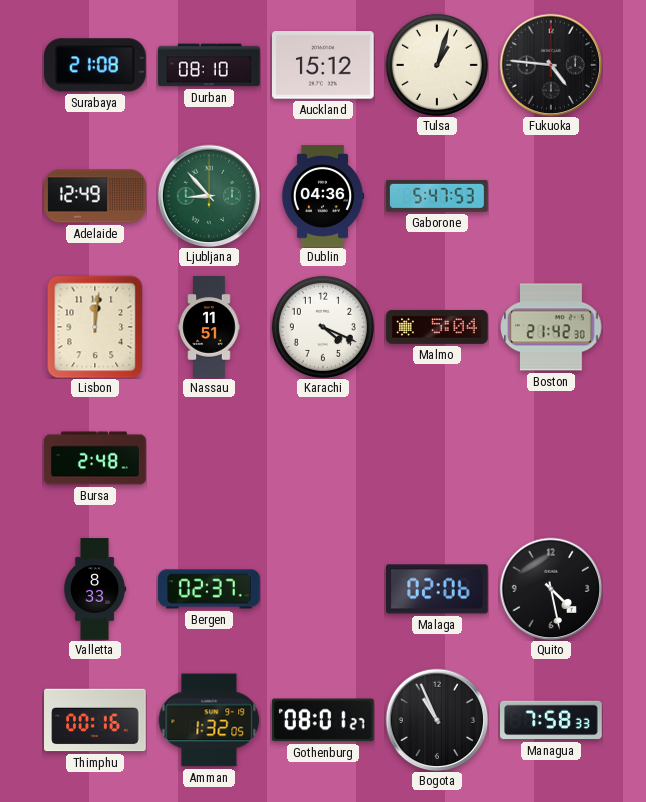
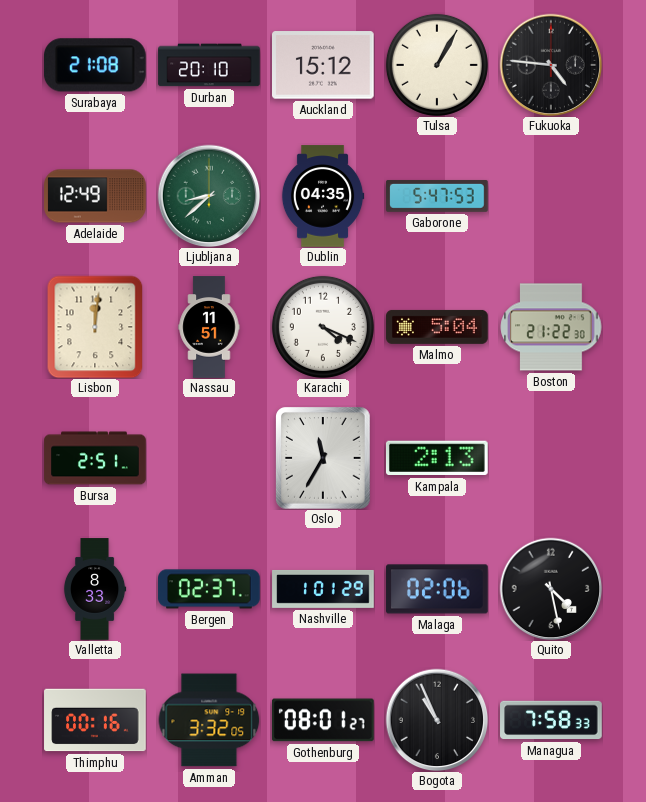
Durban: 08:10 -> 20:10
Tulsa: 1:03 -> 1:05
Ljubljana: 8:53 -> 8:38
Dublin: 04:36 -> 04:35
Boston: 21:42 -> 21:22
Bursa: 2:48 -> 2:51
Oslo: none -> 11:35
Kampala: none -> 2:13
Nashville: none -> 1:01
Amman: 1:32 -> 3:32
